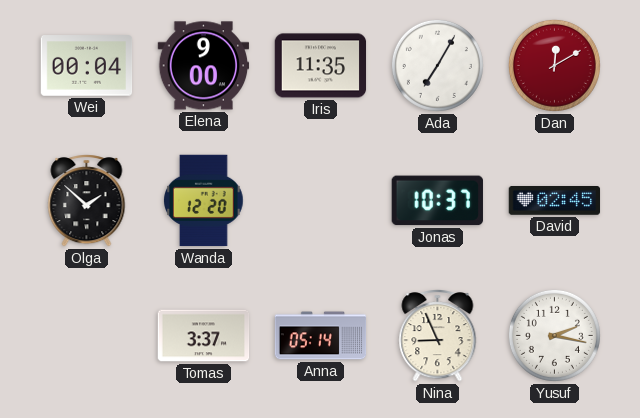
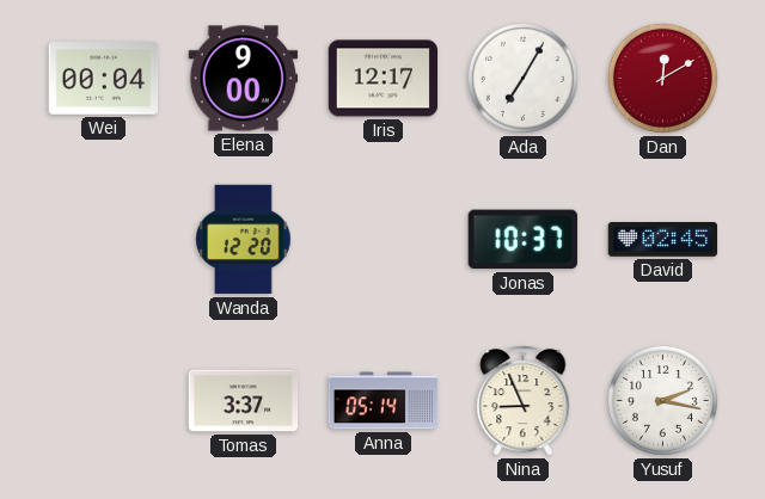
Iris: 11:35 -> 12:17
Olga: 1:52 -> none
